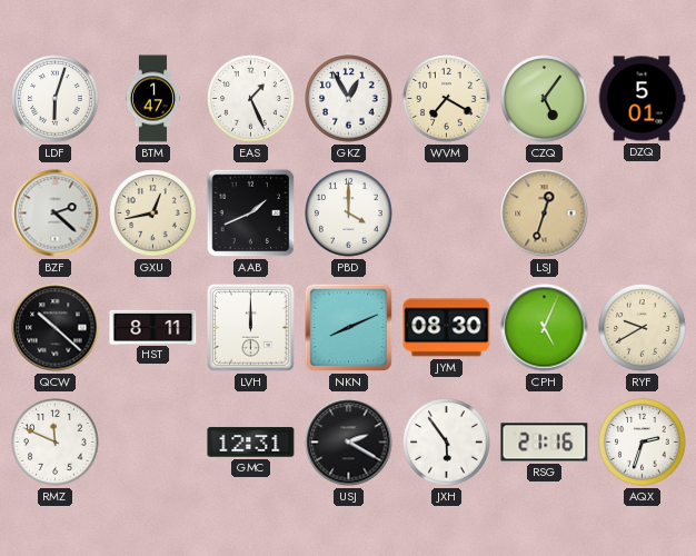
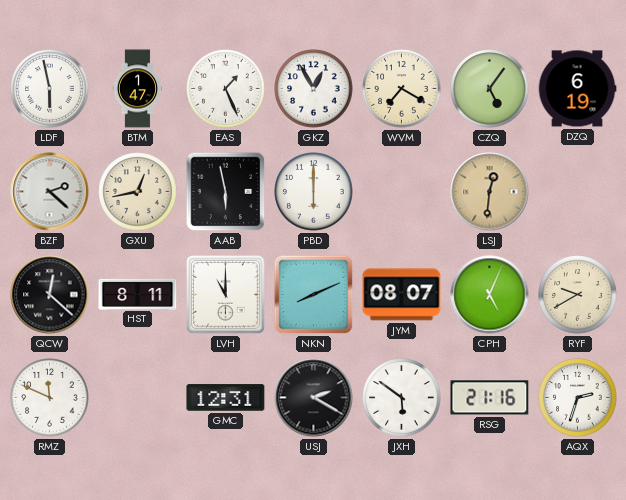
LDF: 6:03 -> 5:58
DZQ: 5:01 -> 6:19
AAB: 1:41 -> 5:58
PBD: 4:00 -> 6:00
LSJ: 12:33 -> 12:31
QCW: 10:22 -> 12:22
LVH: 12:00 -> 11:00
JYM: 08:30 -> 08:07
JXH: 5:54 -> 5:51
